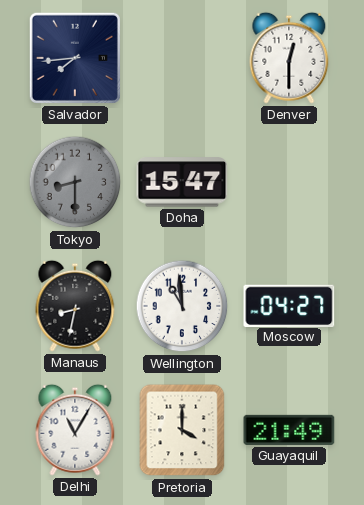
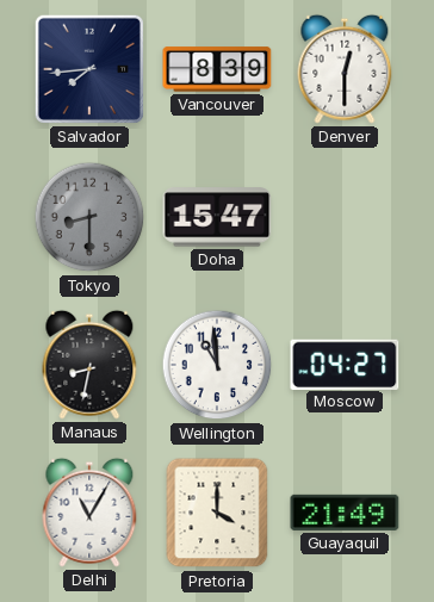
Vancouver: none -> 8:39
